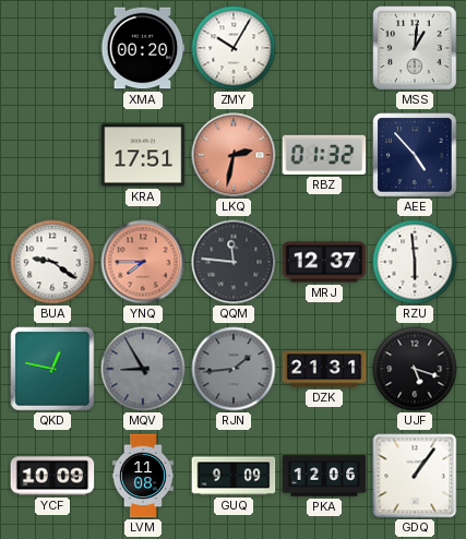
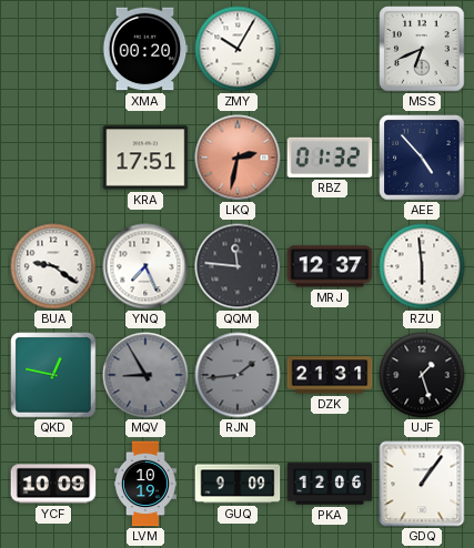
MSS: 1:01 -> 6:41
YNQ: 7:45 -> 7:26
YNQ dial: salmon -> white
UJF: 5:18 -> 1:27
LVM: 11:08 -> 10:19
